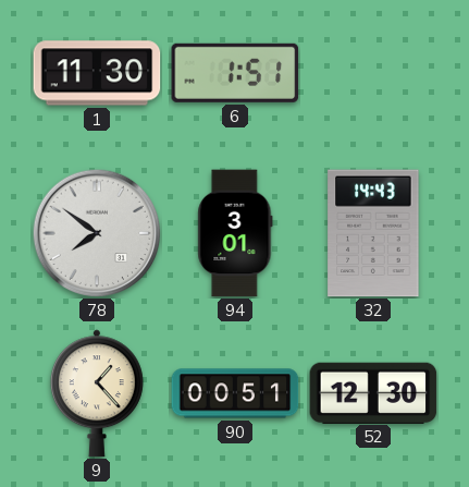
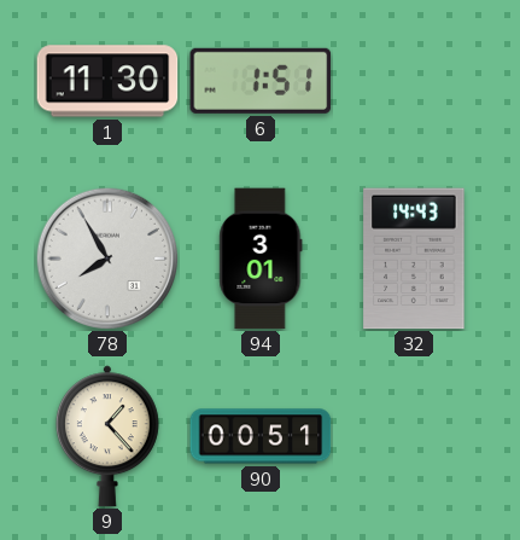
78: 7:51 -> 7:55
52: 12:30 -> none
